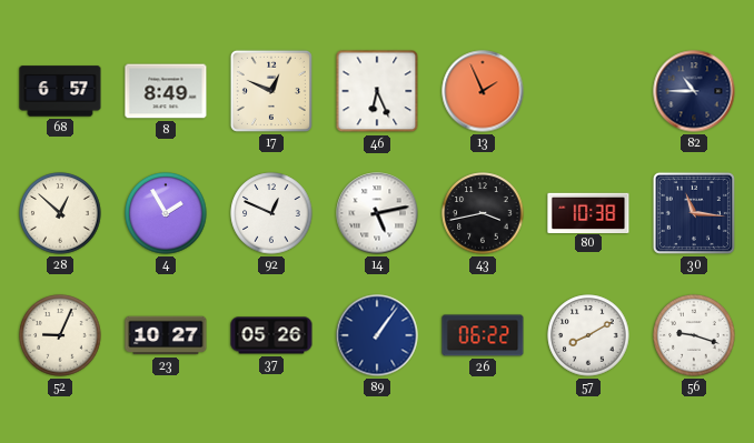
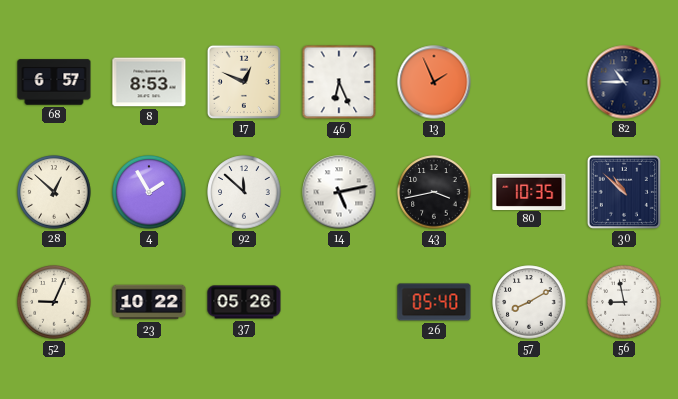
8: 8:49 -> 8:53
92: 12:49 -> 11:52
80: 10:38 -> 10:35
30: 11:16 -> 10:52
23: 10:27 -> 10:22
89: 1:06 -> none
26: 06:22 -> 05:40
56: 9:18 -> 8:58
